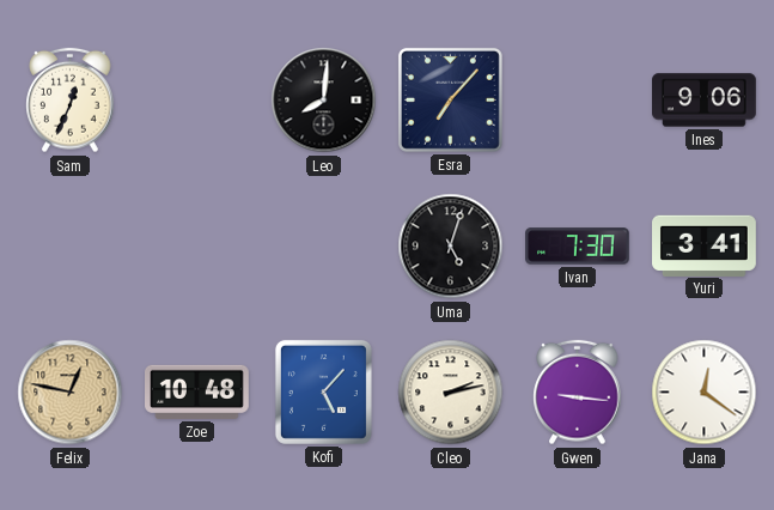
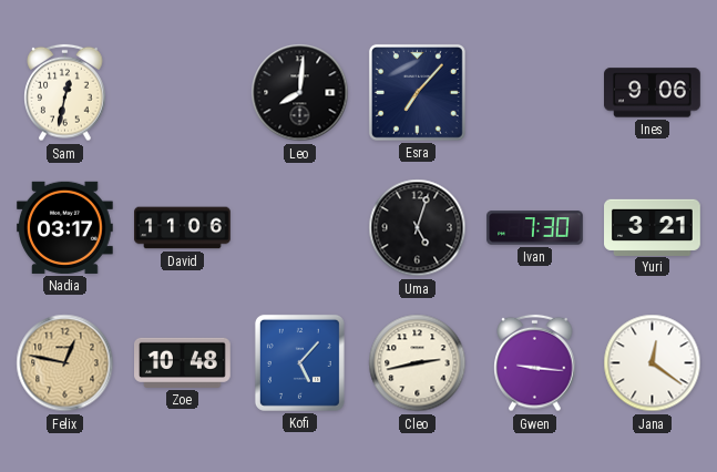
Sam: 12:34 -> 12:32
Nadia: none -> 03:17
David: none -> 11:06
Yuri: 3:41 -> 3:21
Cleo: 2:13 -> 2:43
